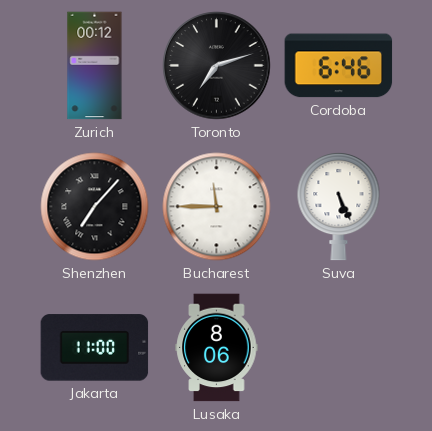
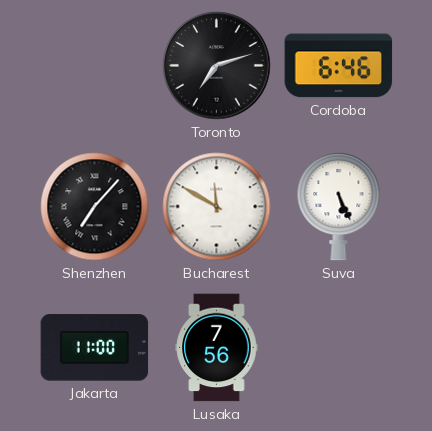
Zurich: 00:12 -> none
Bucharest: 11:45 -> 11:50
Lusaka: 8:06 -> 7:56
